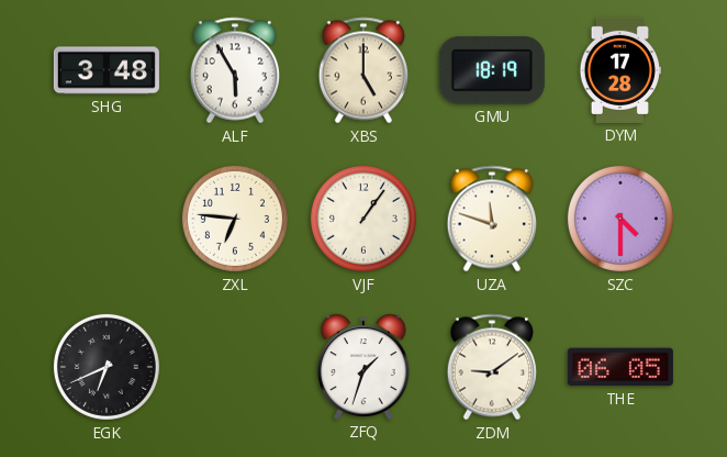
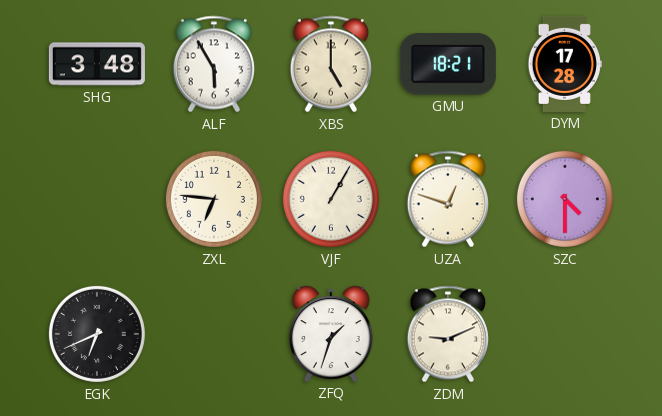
GMU: 18:19 -> 18:21
VJF: 1:06 -> 1:05
UZA: 11:48 -> 12:48
ZDM: 9:09 -> 9:11
THE: 06:05 -> none
